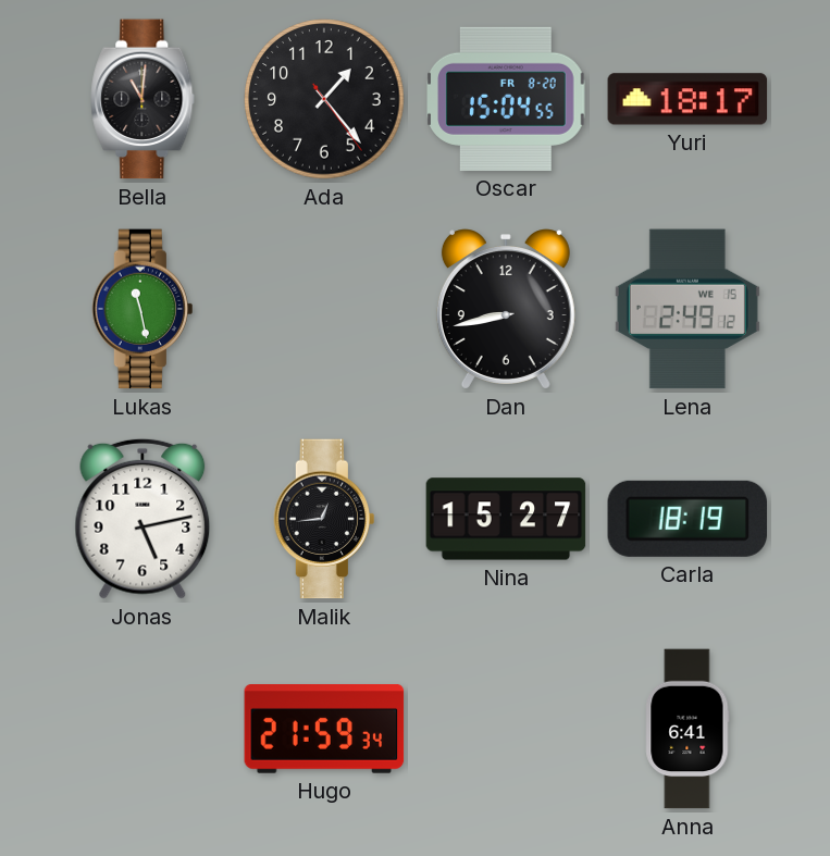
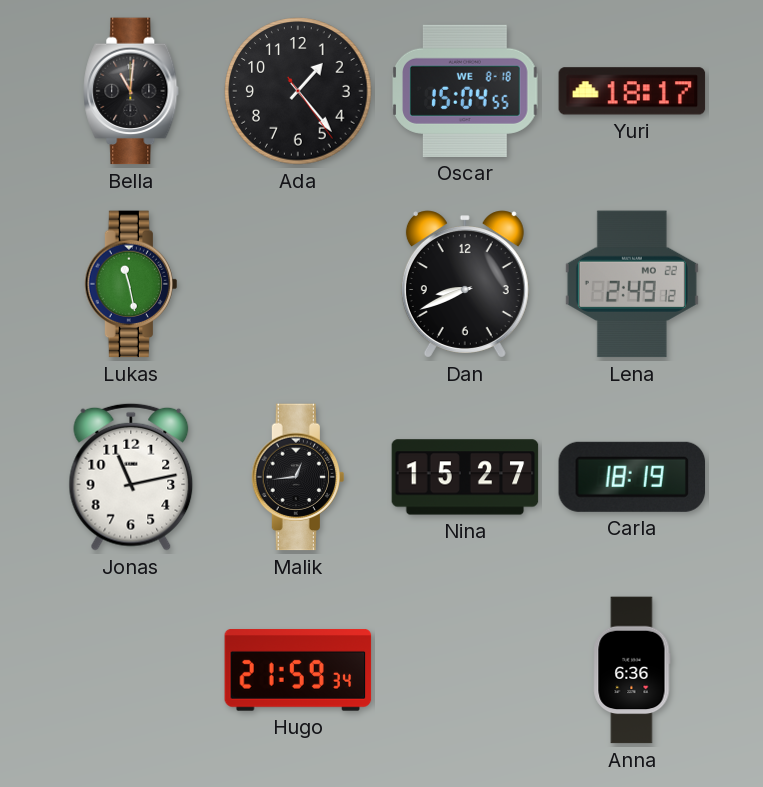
Oscar date: FR 8-20 -> WE 8-18
Dan: 8:43 -> 8:41
Lena date: WE 15 -> MO 22
Jonas: 5:13 -> 11:13
Anna: 6:41 -> 6:36
